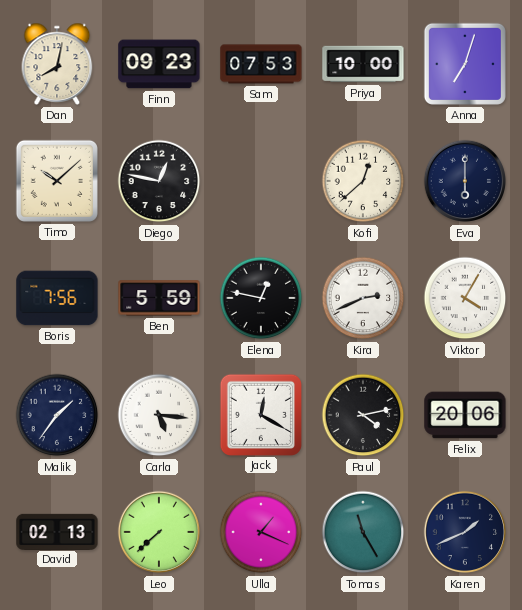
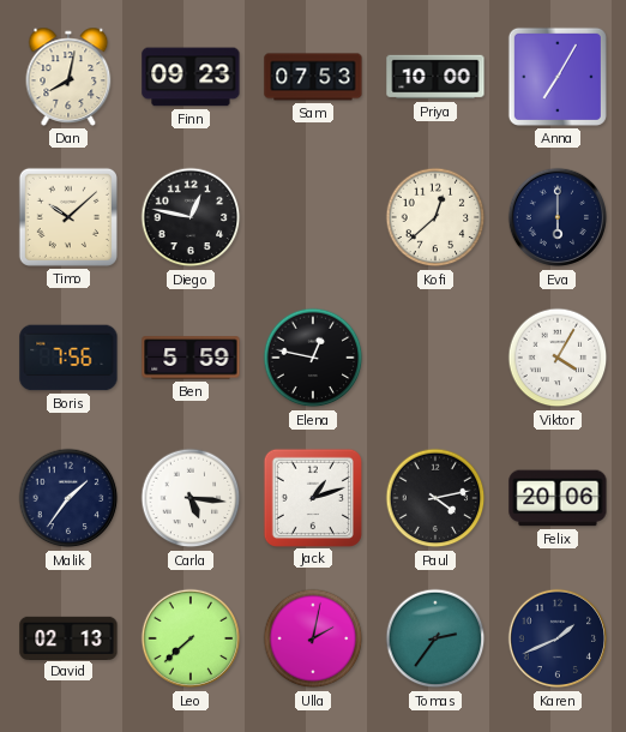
Anna: 7:03 -> 7:05
Kira: 2:41 -> none
Jack: 12:20 -> 1:12
Ulla: 1:19 -> 2:02
Tomas: 11:25 -> 2:36
